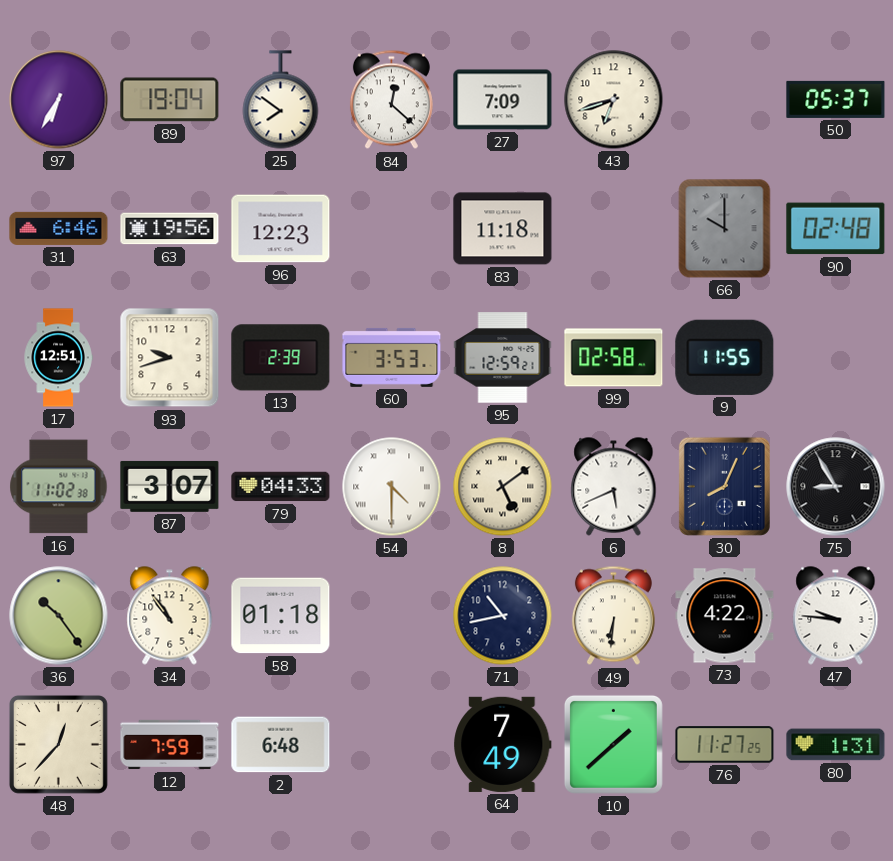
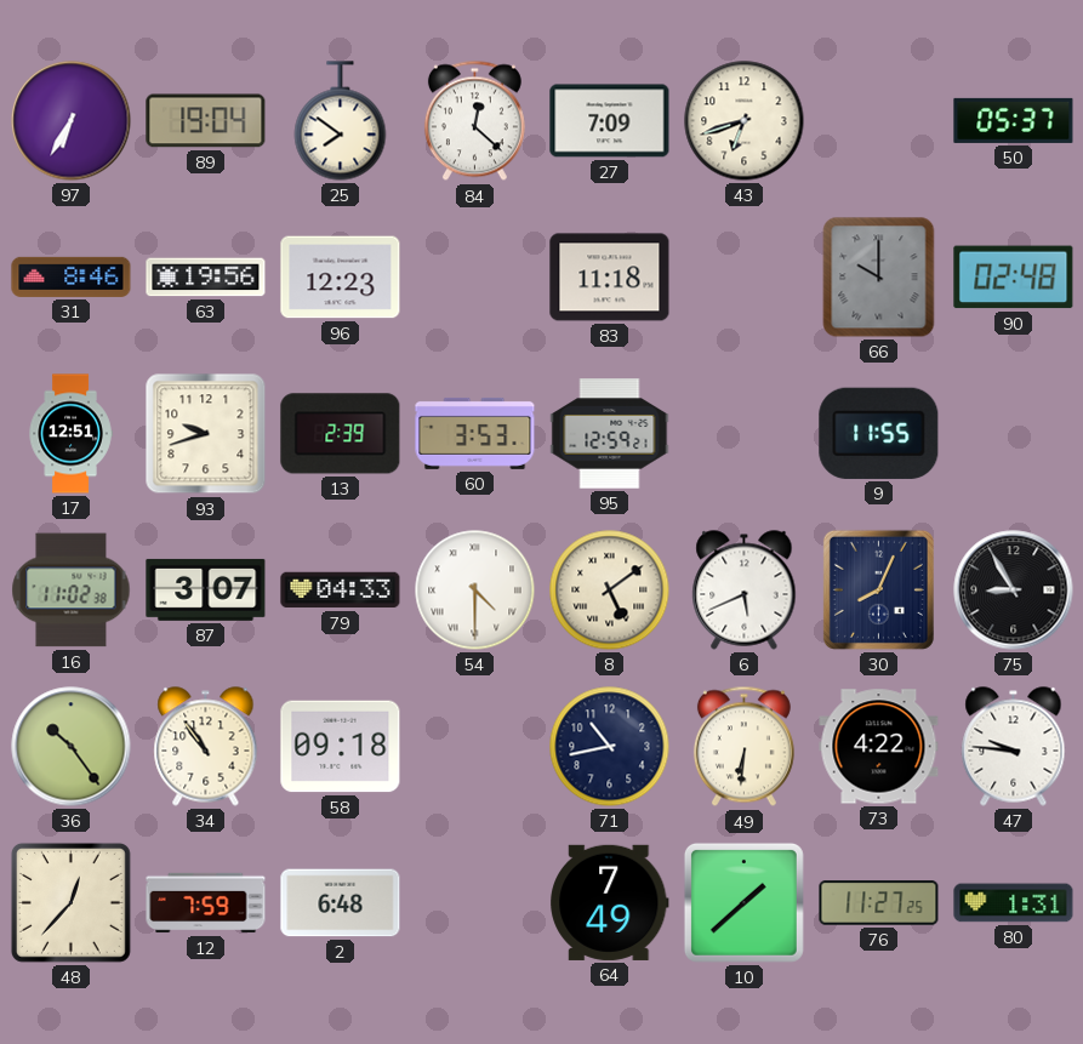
31: 6:46 -> 8:46
99: 02:58 -> none
58: 01:18 -> 09:18
